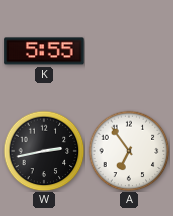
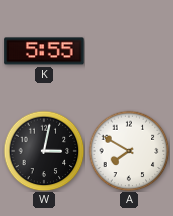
W: 2:43 -> 3:02
A: 6:54 -> 7:50
